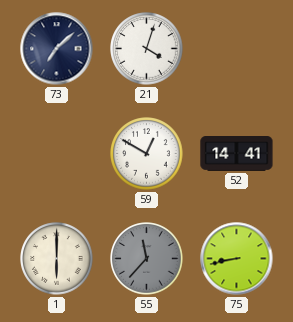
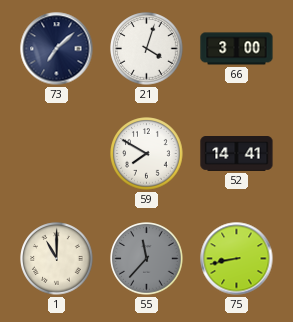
66: none -> 3:00
59: 12:50 -> 7:50
1: 6:00 -> 11:00
